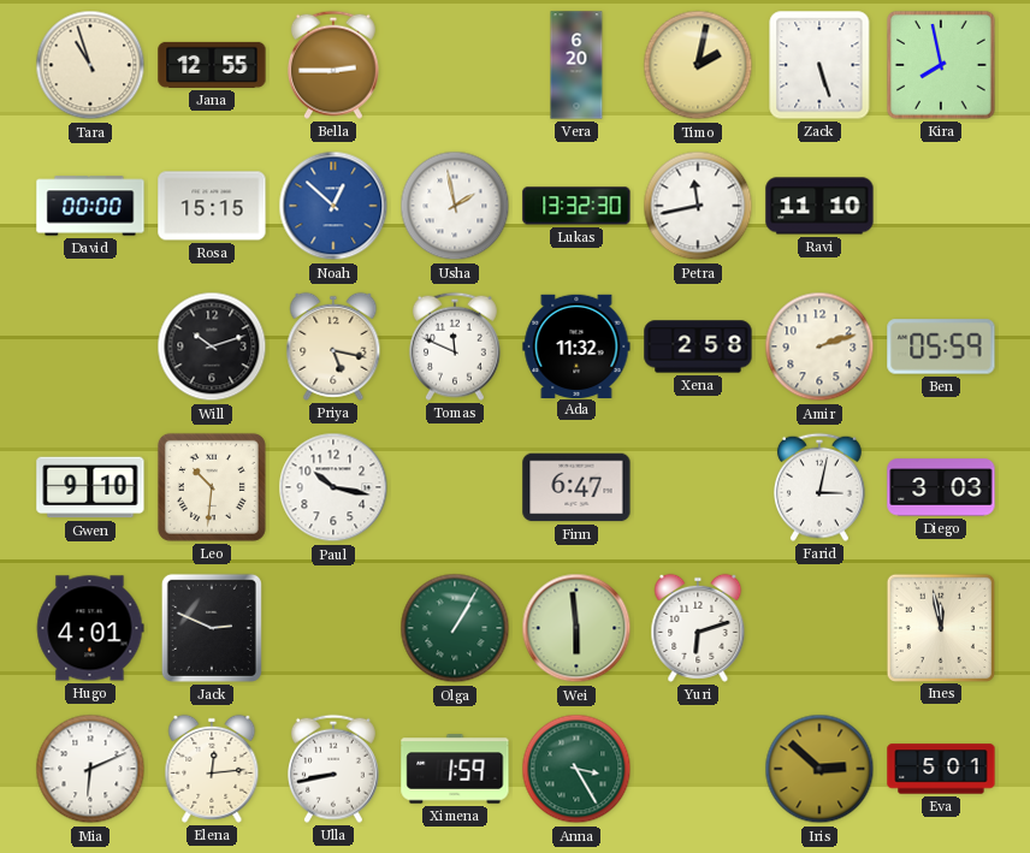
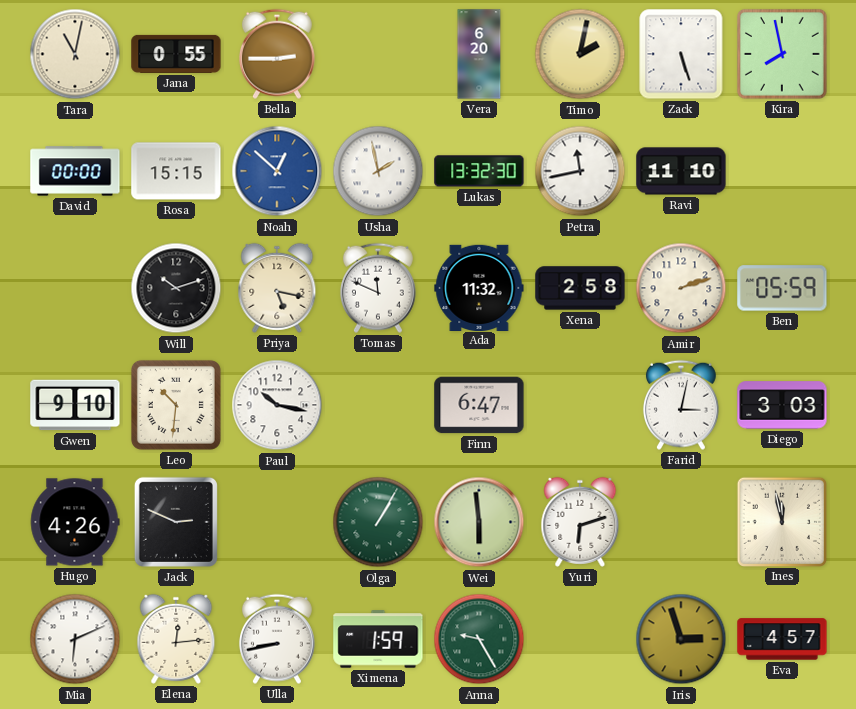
Tara: 10:57 -> 11:02
Jana: 12:55 -> 0:55
Hugo: 4:01 -> 4:26
Anna: 3:25 -> 9:25
Iris: 2:52 -> 2:57
Eva: 5:01 -> 4:57
